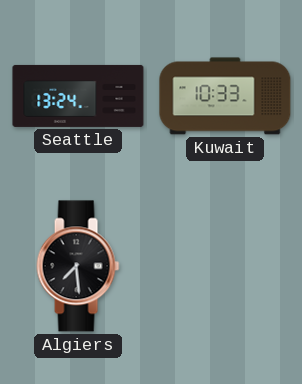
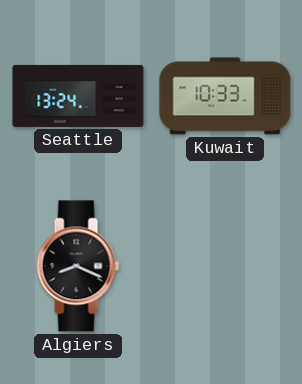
Algiers: 7:29 -> 8:19
